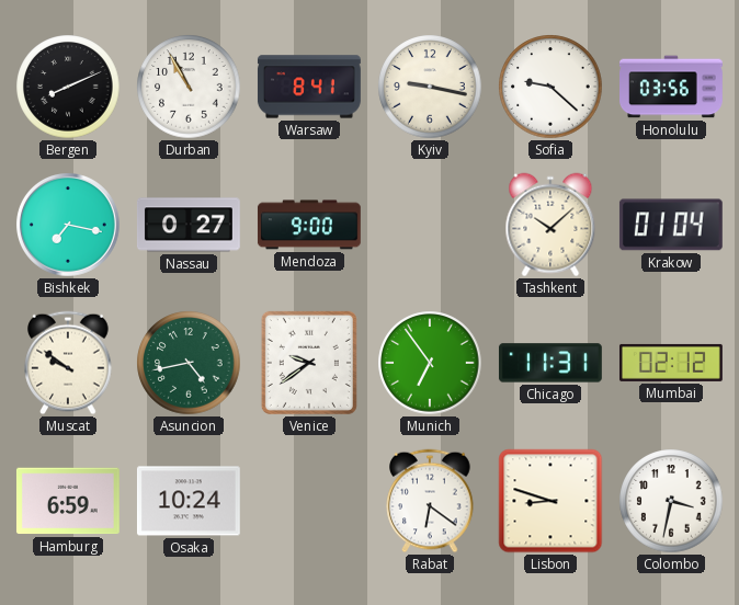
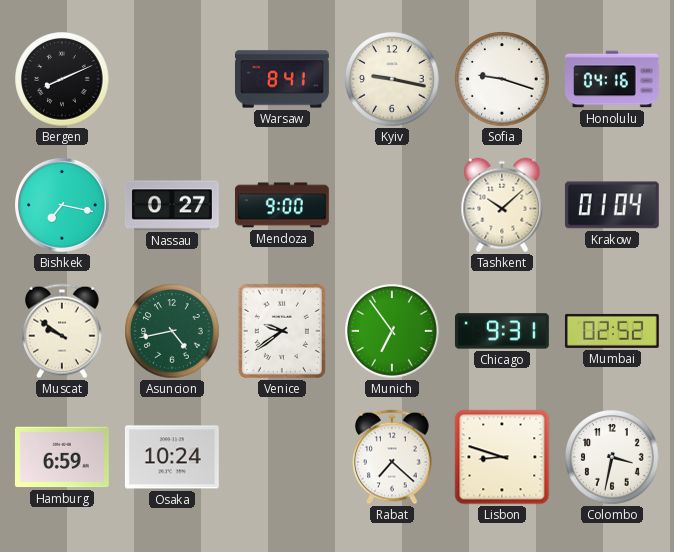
Durban: 10:55 -> none
Sofia: 9:22 -> 9:18
Honolulu: 03:56 -> 04:16
Chicago: 11:31 -> 9:31
Mumbai: 02:12 -> 02:52
Rabat: 6:21 -> 7:22
